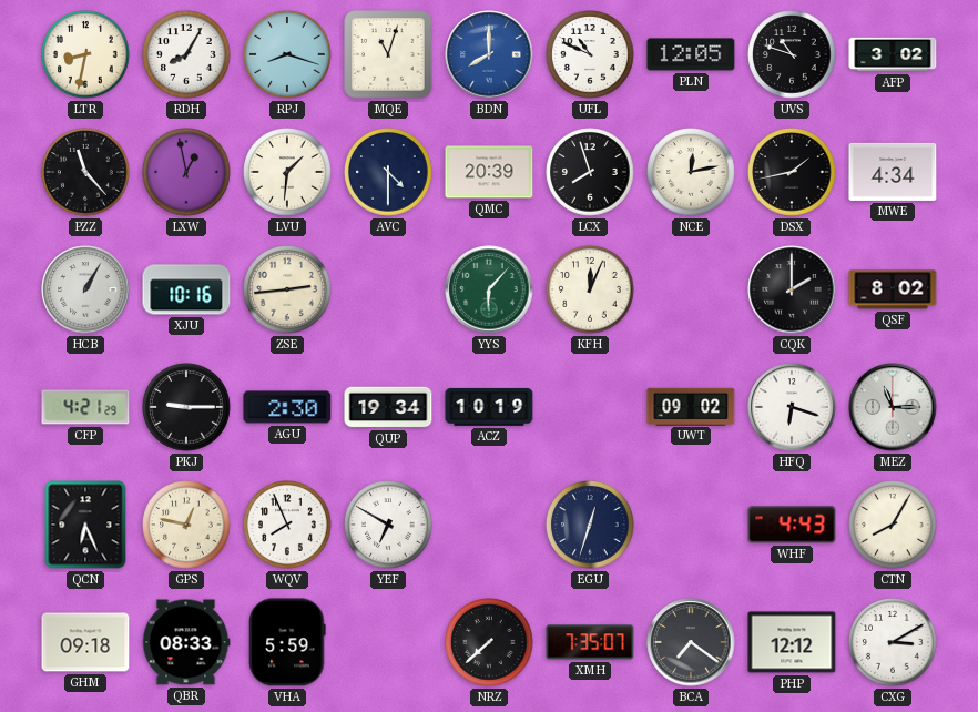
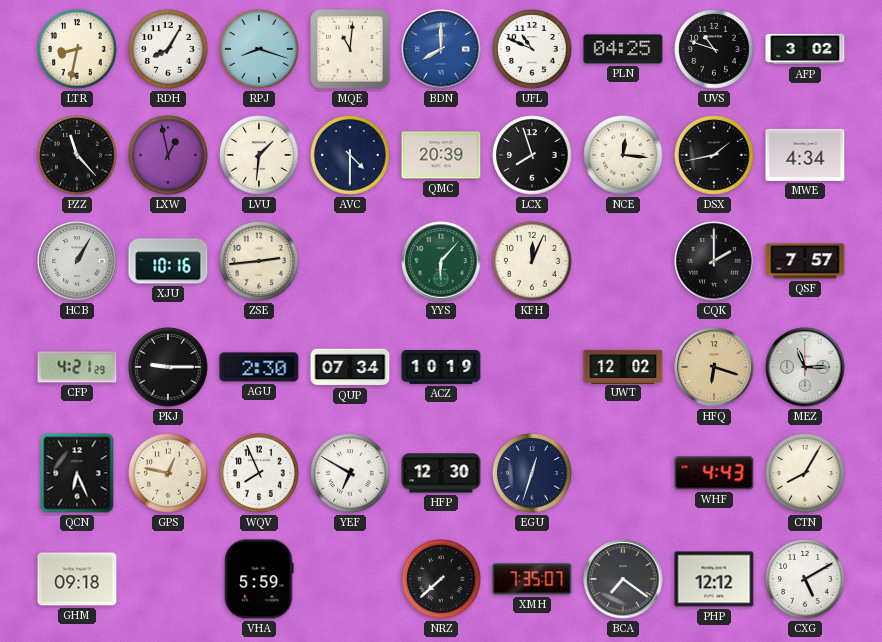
MQE: 11:03 -> 11:01
PLN: 12:05 -> 04:25
NCE: 12:13 -> 12:16
QSF: 8:02 -> 7:57
QUP: 19:34 -> 07:34
UWT: 09:02 -> 12:02
HFQ dial: white -> champagne
HFP: none -> 12:30
QBR: 08:33 -> none
CXG: 3:10 -> 5:10
